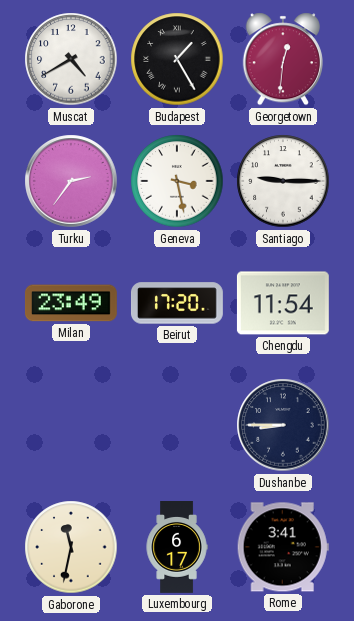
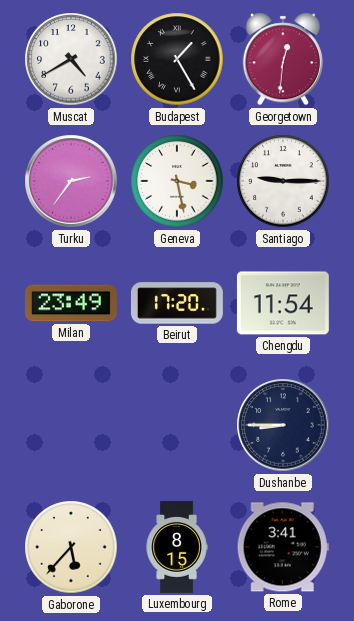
Gaborone: 11:32 -> 5:37
Luxembourg: 6:17 -> 8:15
